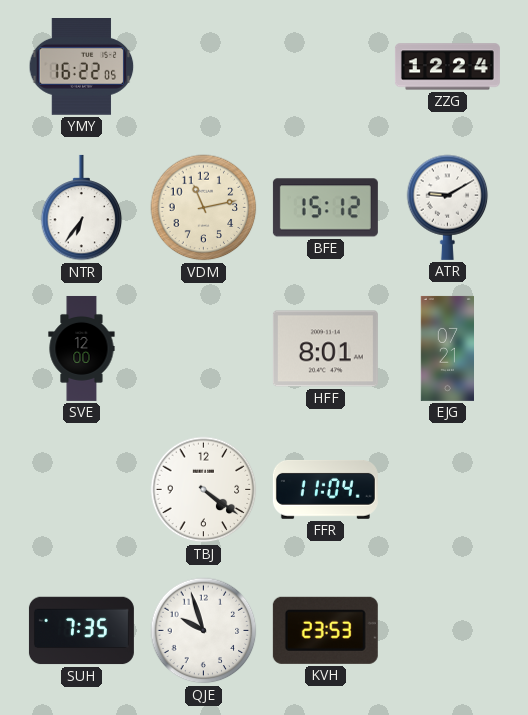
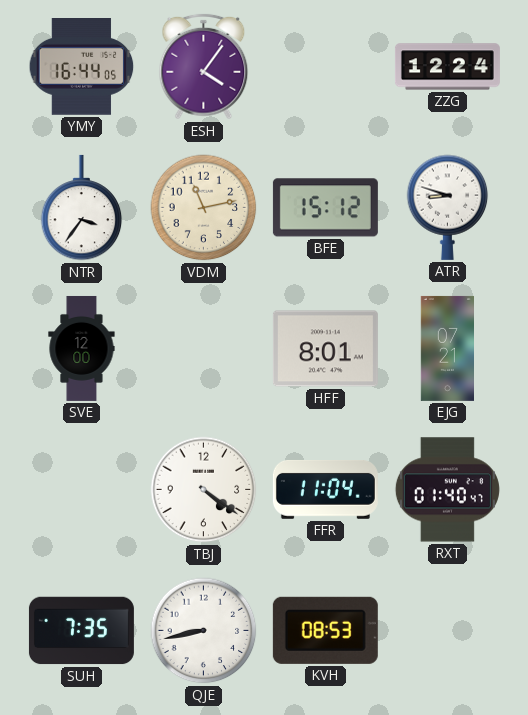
YMY: 16:22 -> 16:44
ESH: none -> 4:06
NTR: 6:36 -> 3:36
ATR: 9:10 -> 8:48
RXT: none -> 01:40
QJE: 9:57 -> 8:43
KVH: 23:53 -> 08:53
